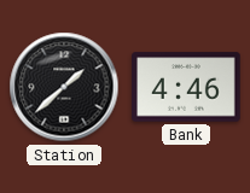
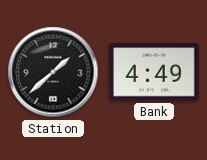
Bank: 4:46 -> 4:49
